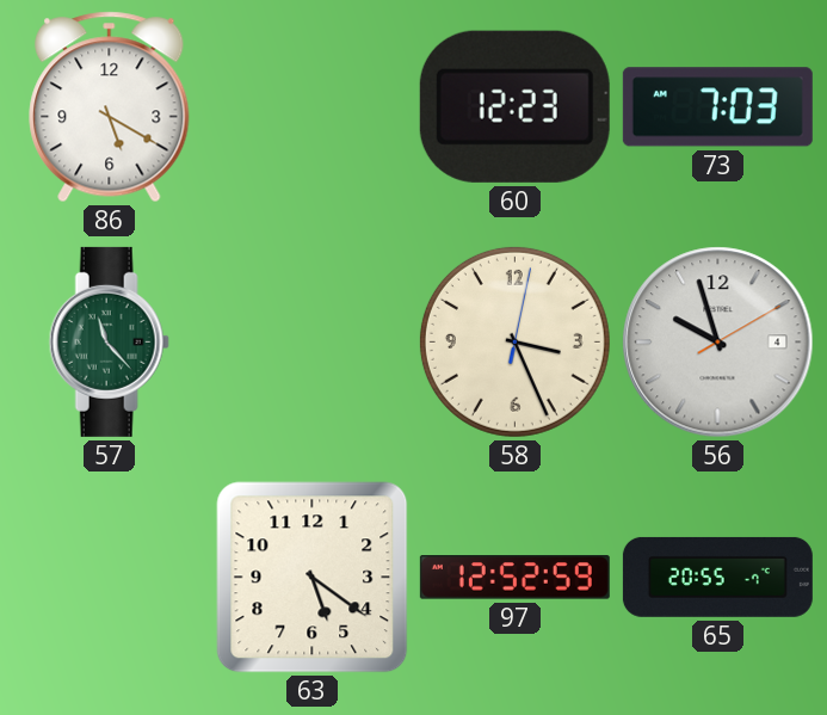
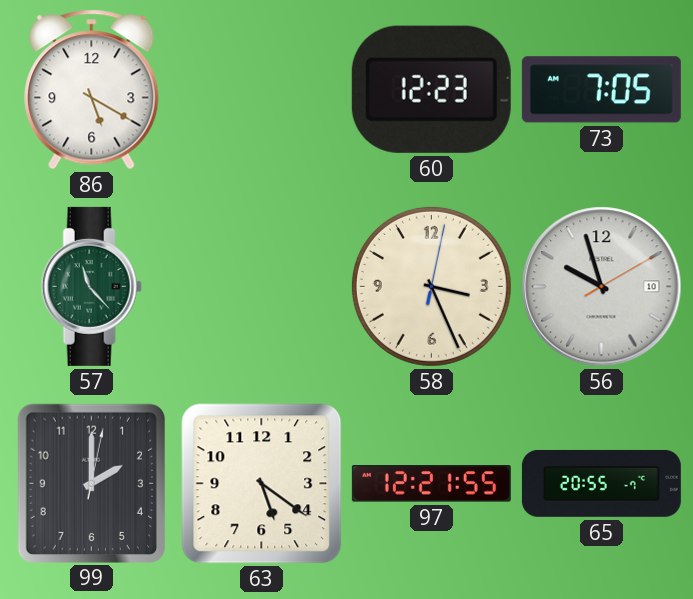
73: 7:03 -> 7:05
56 date: 4 -> 10
99: none -> 2:00
97: 12:52 -> 12:21
